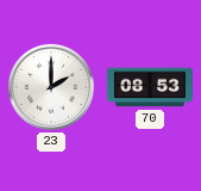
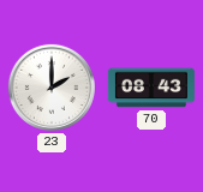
70: 08:53 -> 08:43
